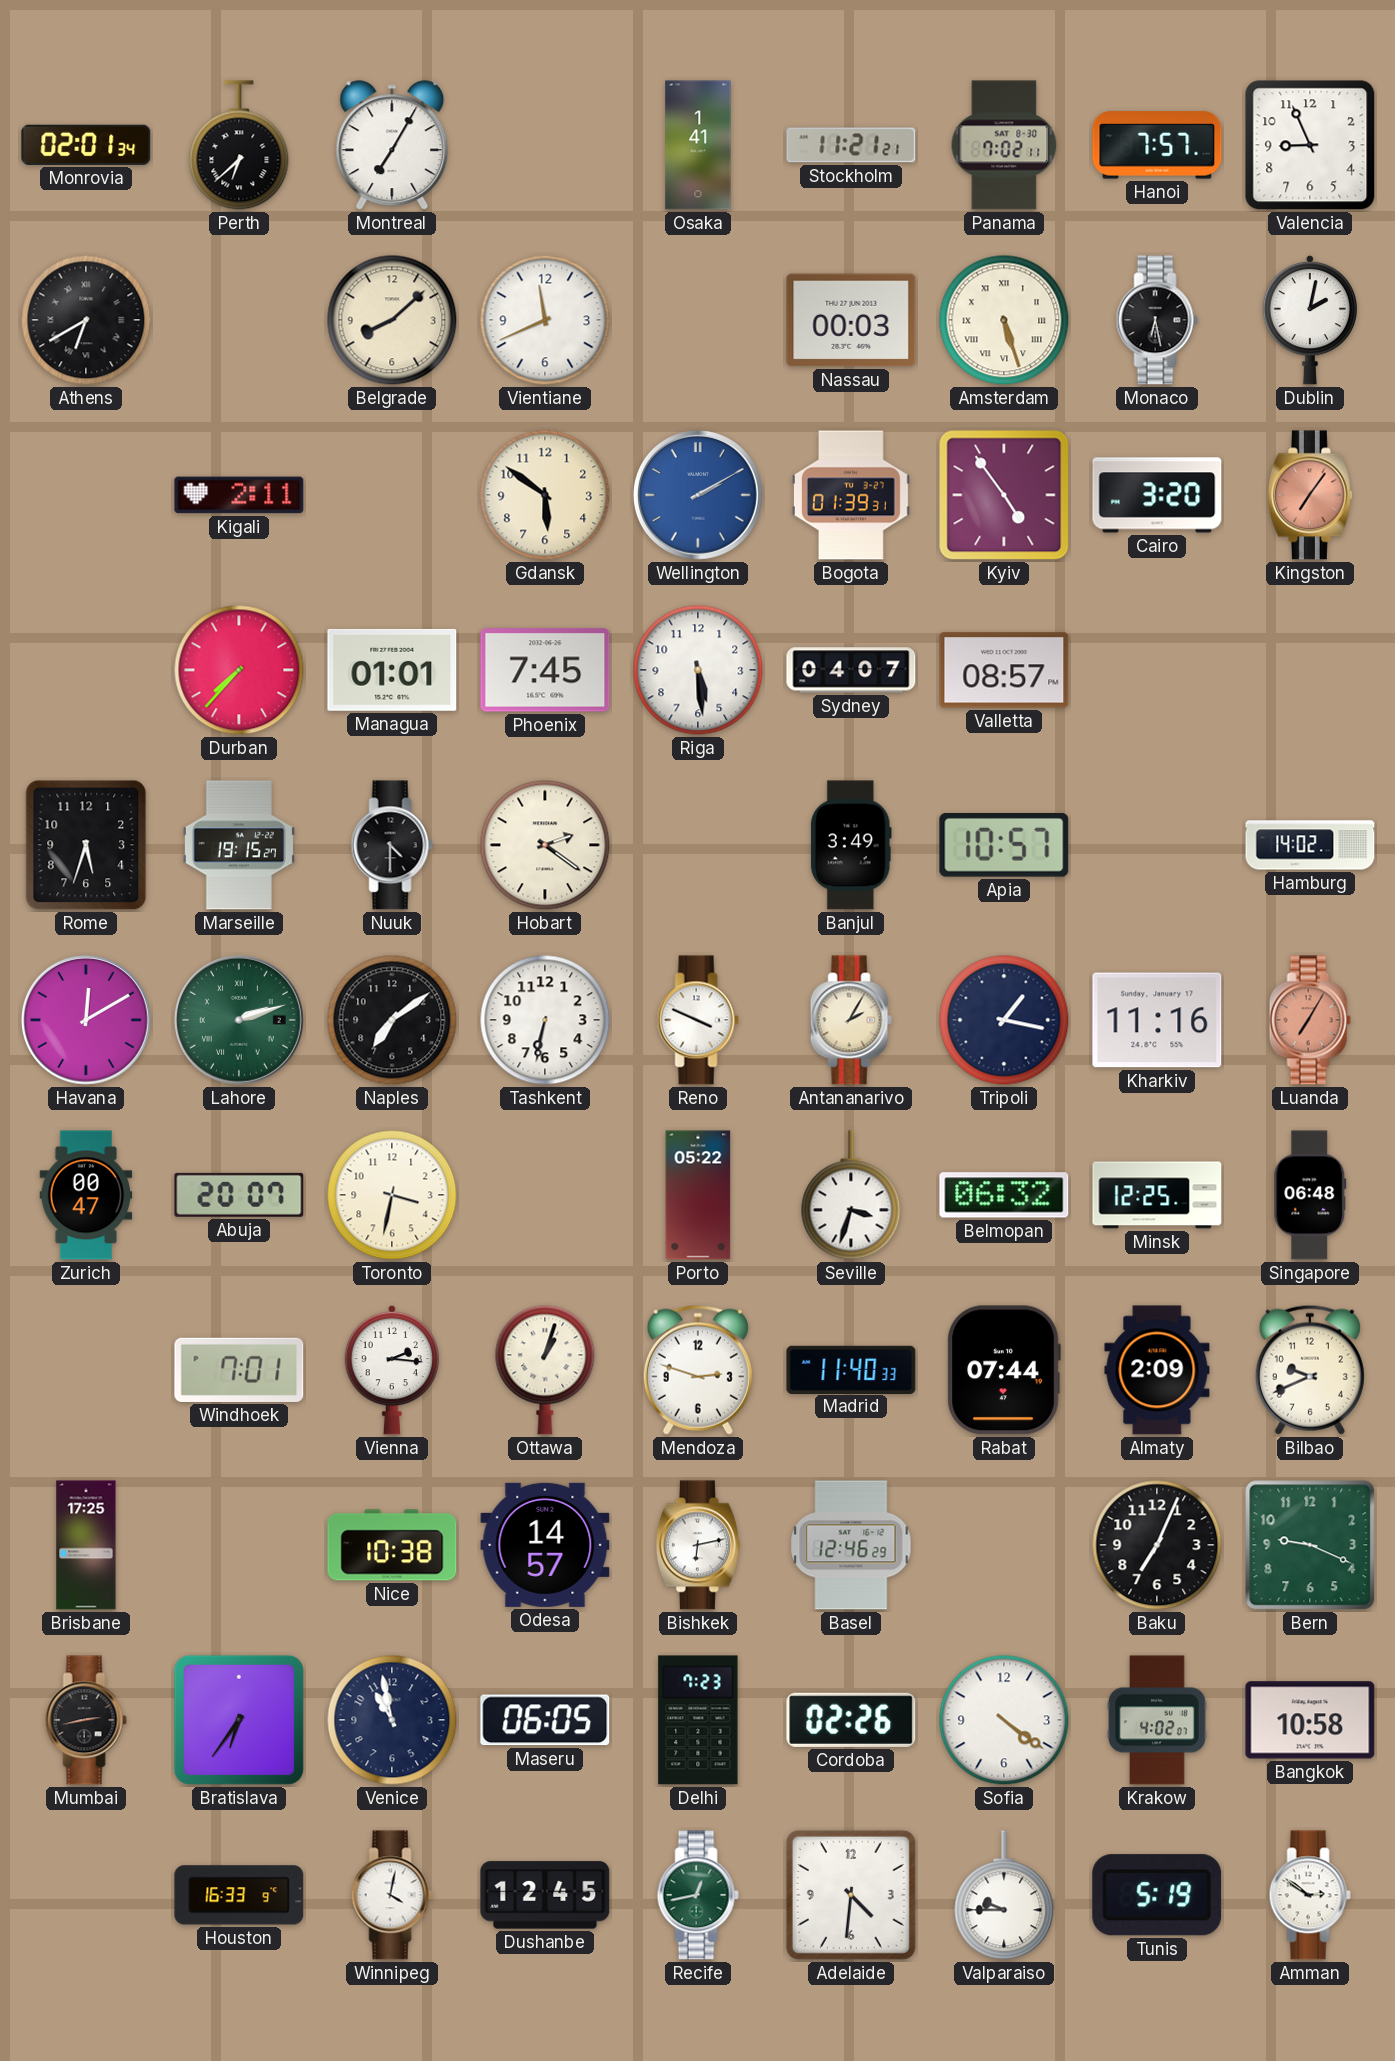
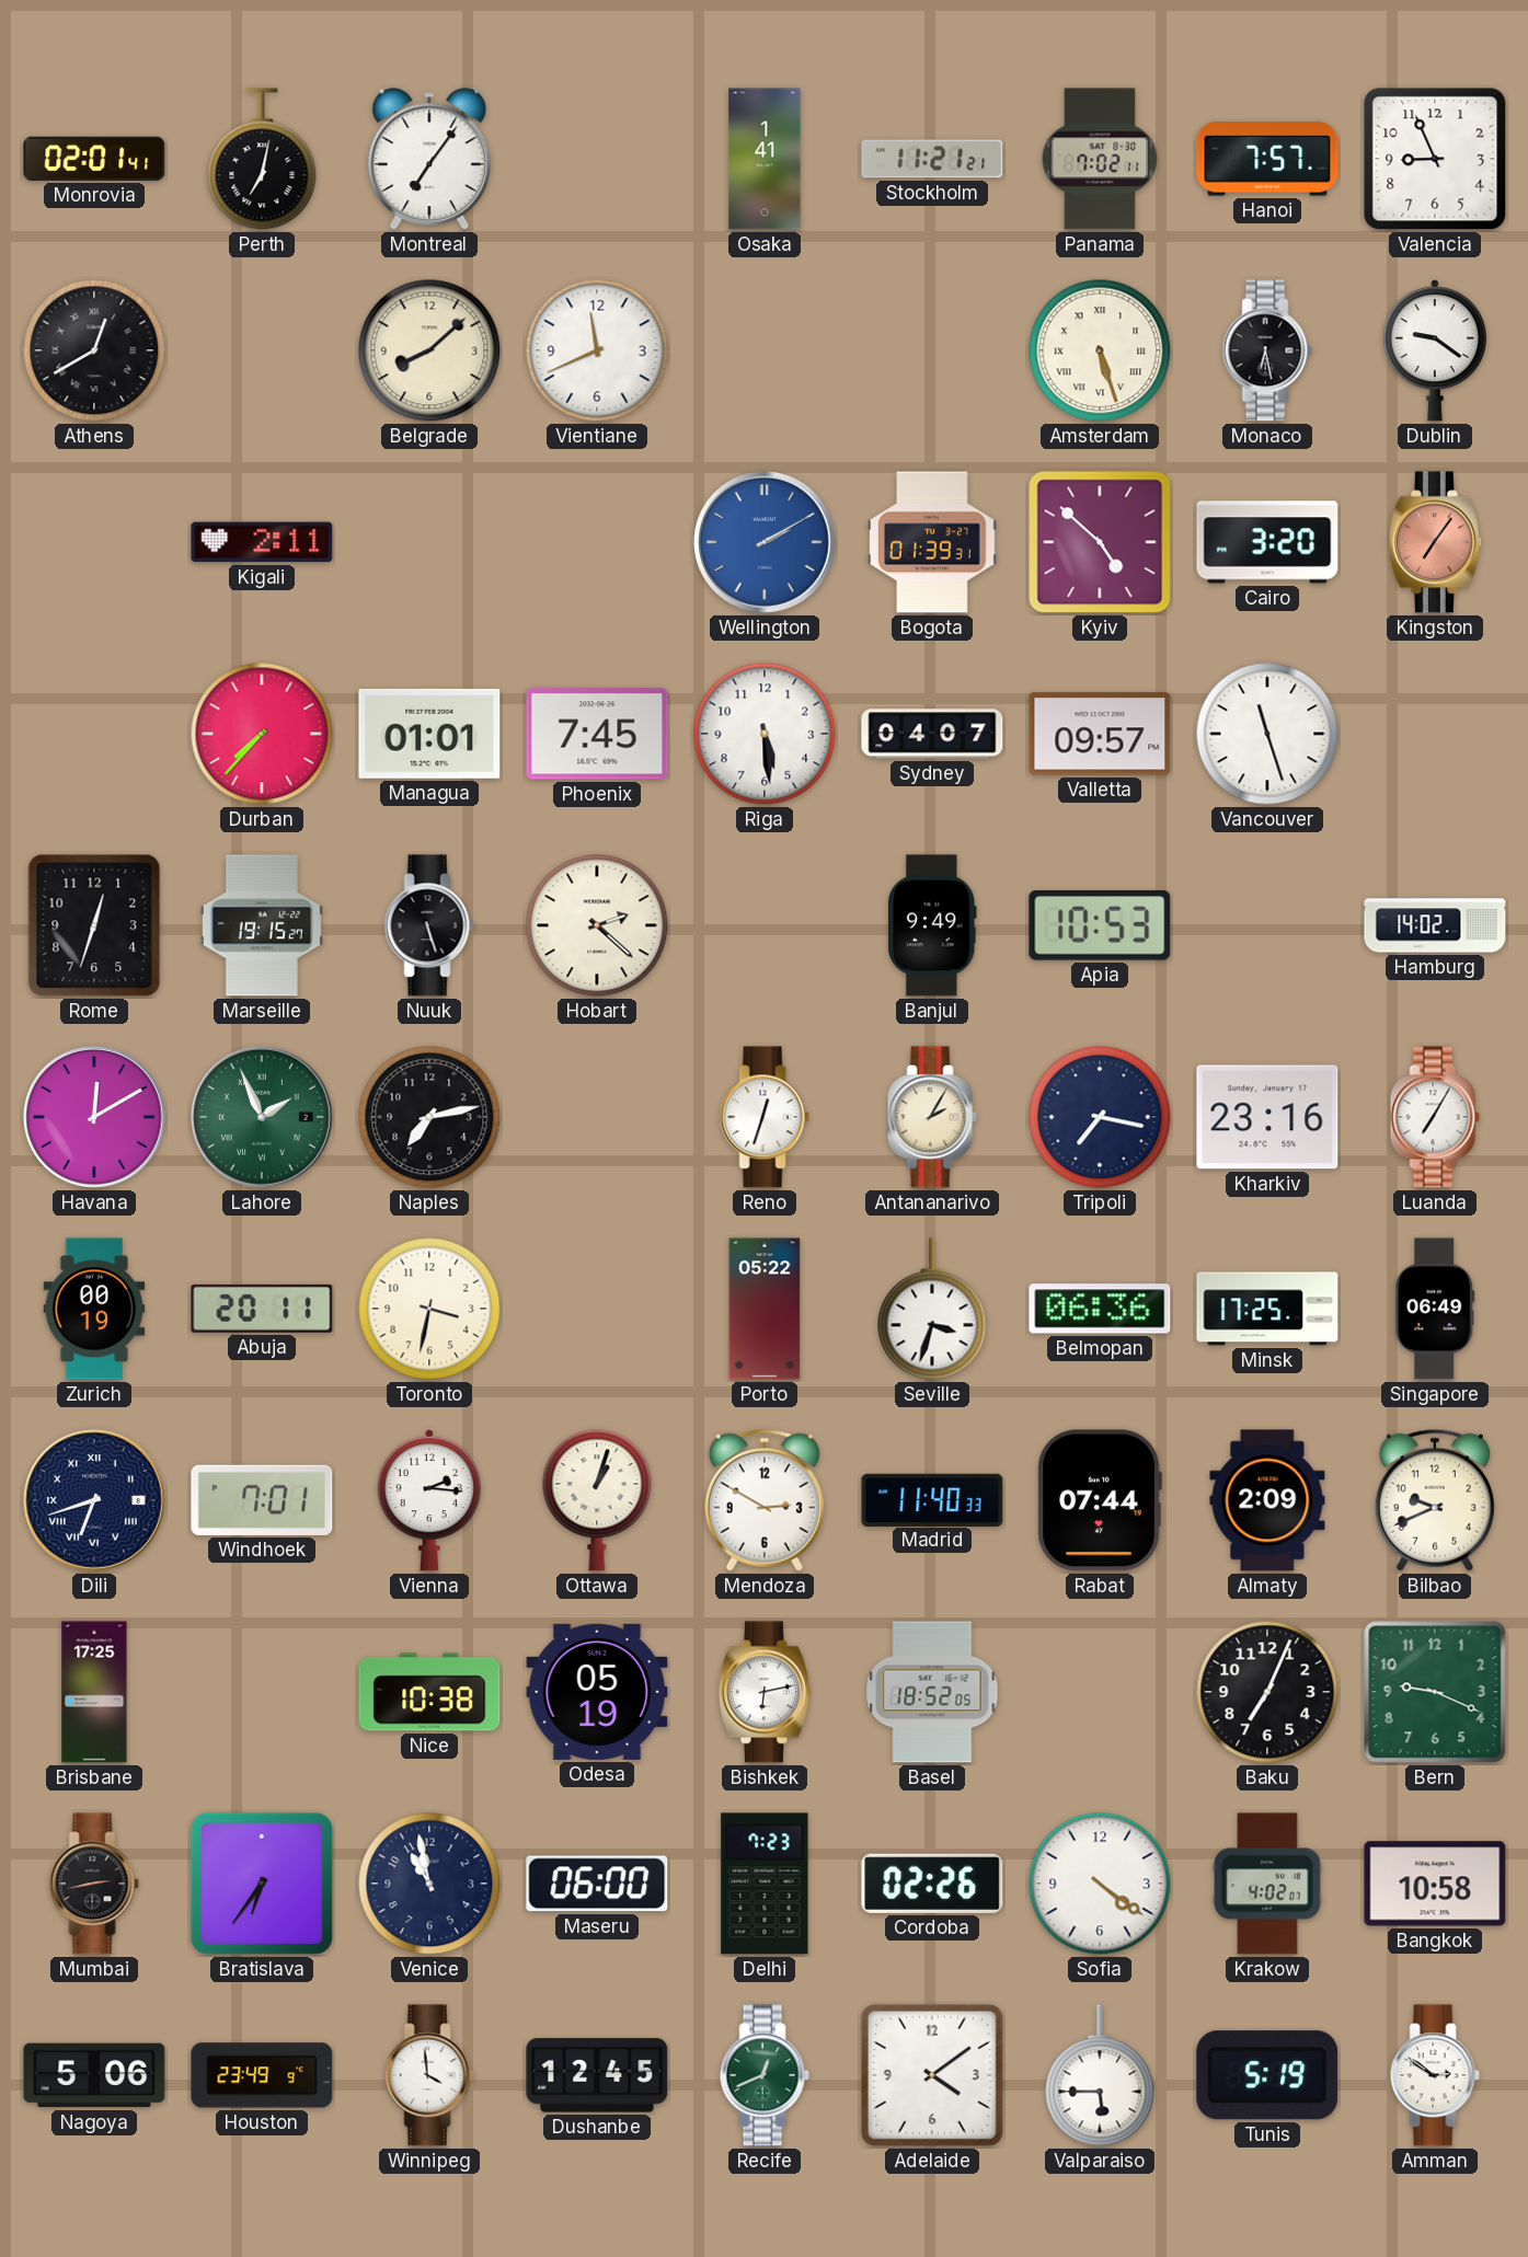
Monrovia: 02:01:34 -> 02:01:41
Perth: 6:38 -> 7:02
Montreal: 7:05 -> 7:06
Athens: 6:40 -> 12:40
Nassau: 00:03 -> none
Dublin: 2:02 -> 9:21
Gdansk: 5:51 -> none
Kyiv: 4:54 -> 4:52
Valletta: 08:57 -> 09:57
Vancouver: none -> 11:27
Rome: 5:33 -> 12:33
Nuuk: 4:30 -> 5:27
Hobart: 2:21 -> 2:22
Banjul: 3:49 -> 9:49
Apia: 10:57 -> 10:53
Lahore: 2:12 -> 1:56
Naples: 7:09 -> 7:13
Tashkent: 6:32 -> none
Reno: 3:49 -> 12:33
Tripoli: 1:17 -> 7:17
Kharkiv: 11:16 -> 23:16
Luanda dial: salmon -> white
Zurich: 00:47 -> 00:19
Abuja: 20:07 -> 20:11
Belmopan: 06:32 -> 06:36
Minsk: 12:25 -> 17:25
Singapore: 06:48 -> 06:49
Dili: none -> 6:42
Mendoza: 2:48 -> 2:50
Odesa: 14:57 -> 05:19
Basel: 12:46 -> 18:52
Maseru: 06:05 -> 06:00
Nagoya: none -> 5:06
Houston: 16:33 -> 23:49
Winnipeg: 4:02 -> 3:59
Recife: 12:43 -> 12:41
Adelaide: 4:31 -> 4:09
Valparaiso: 9:45 -> 5:45
